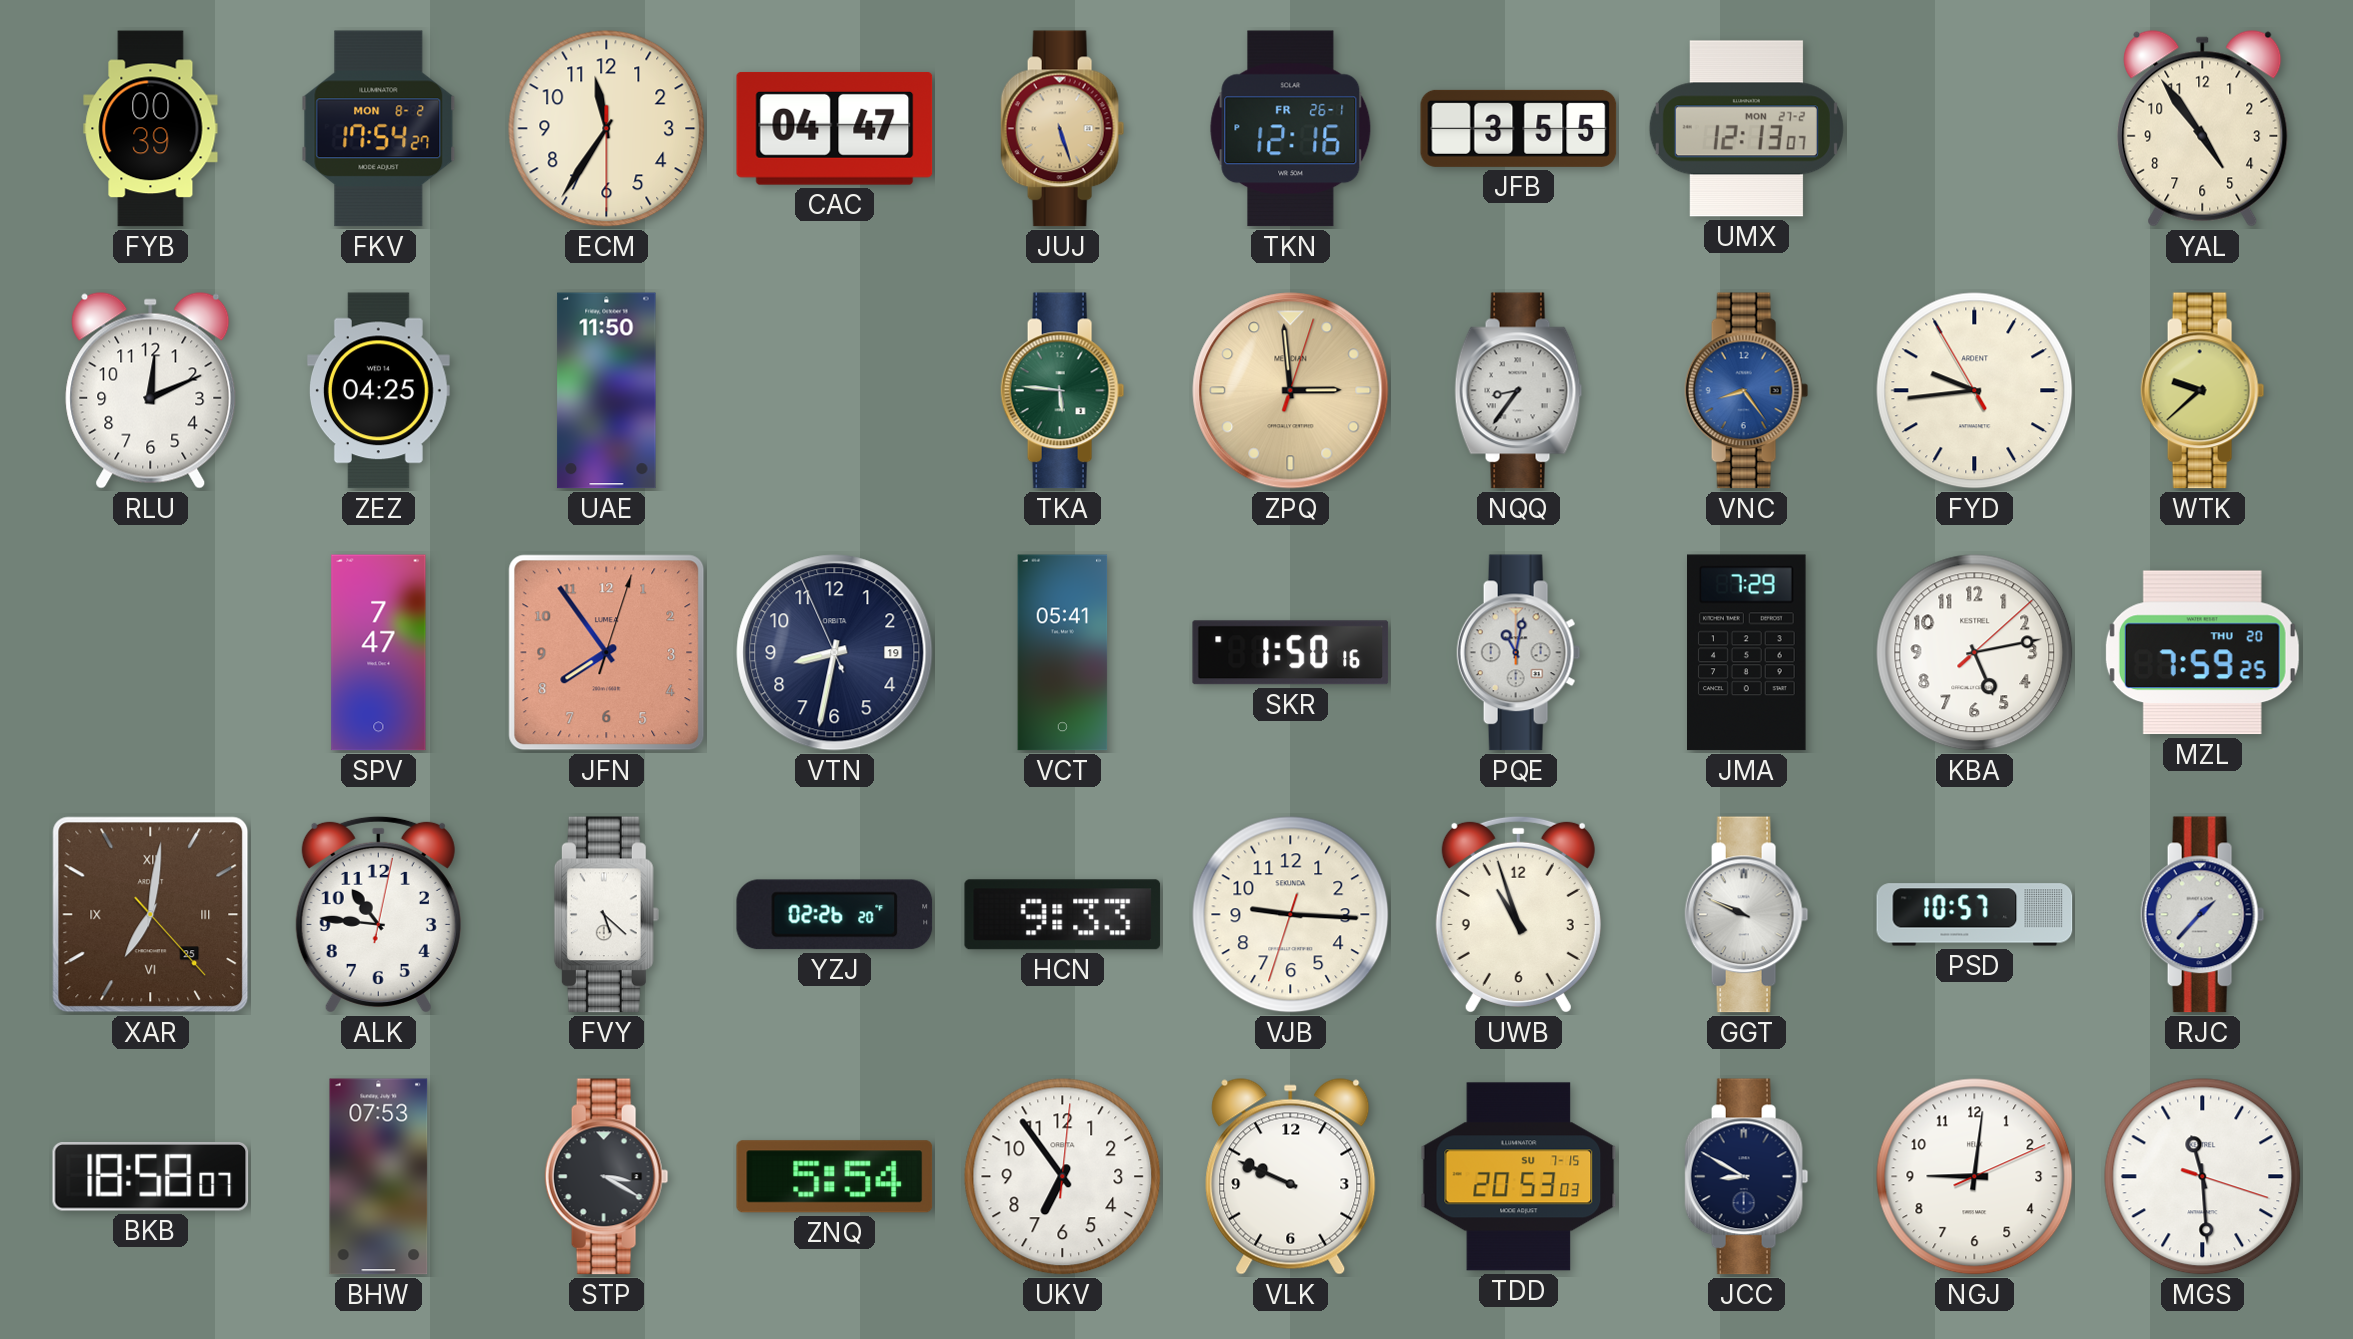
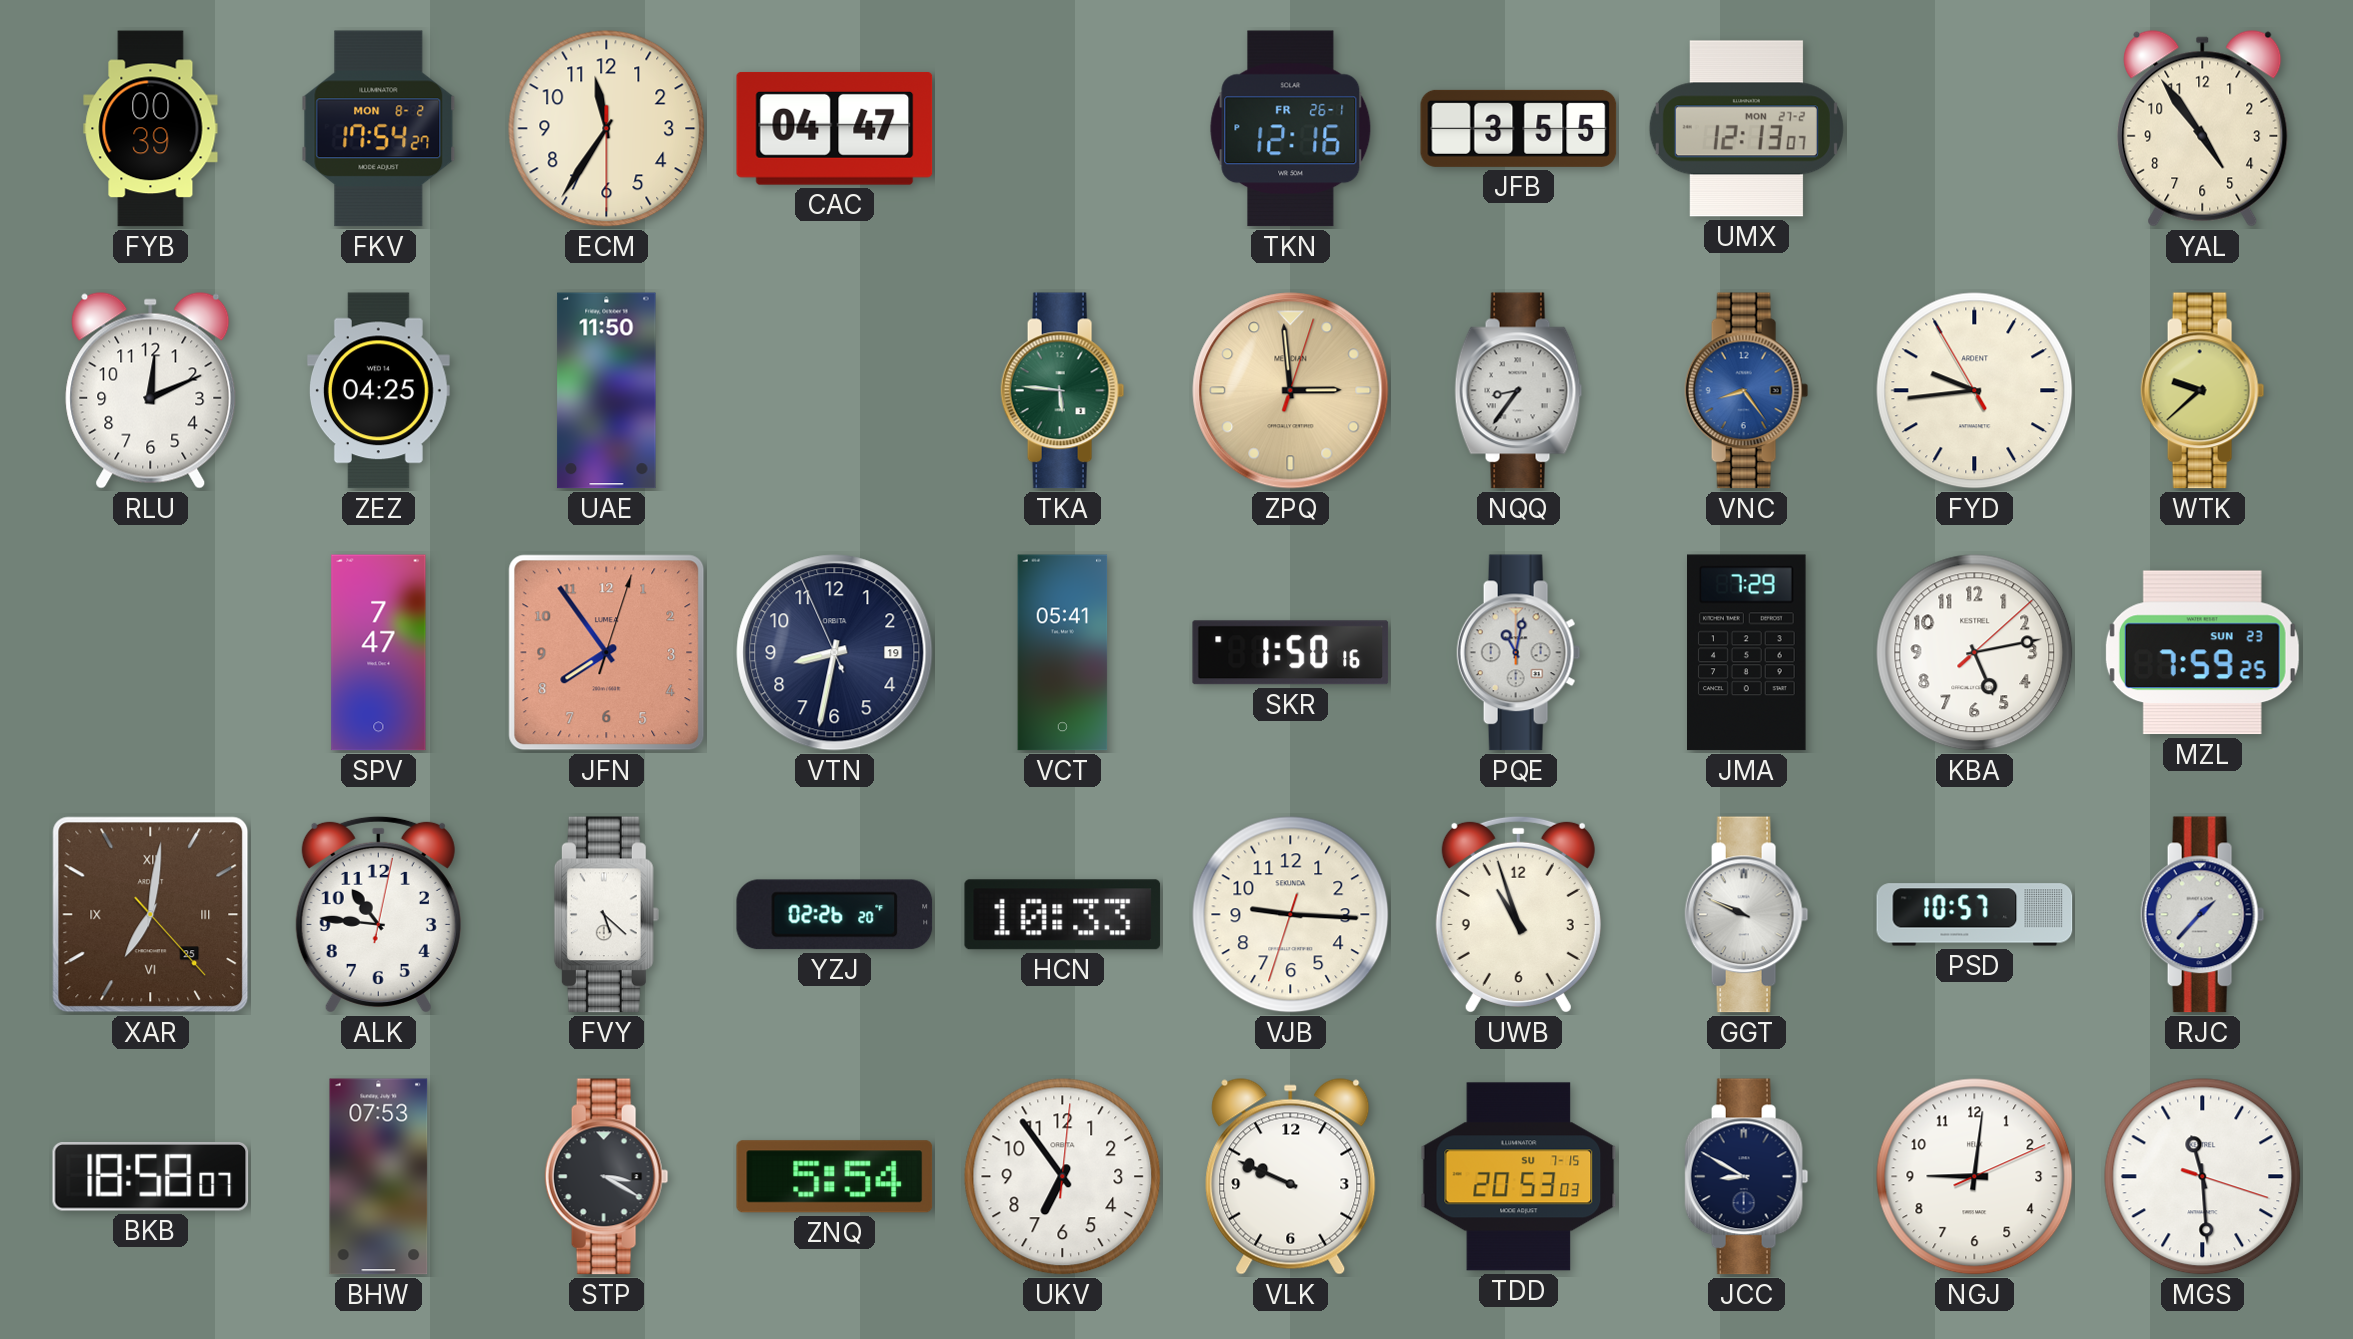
JUJ: 5:27 -> none
MZL date: THU 20 -> SUN 23
HCN: 9:33 -> 10:33
